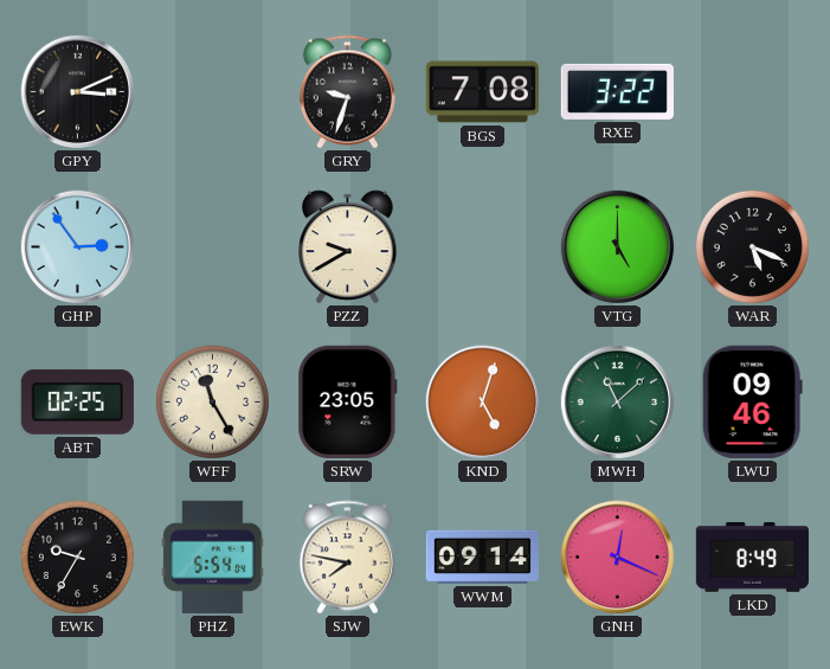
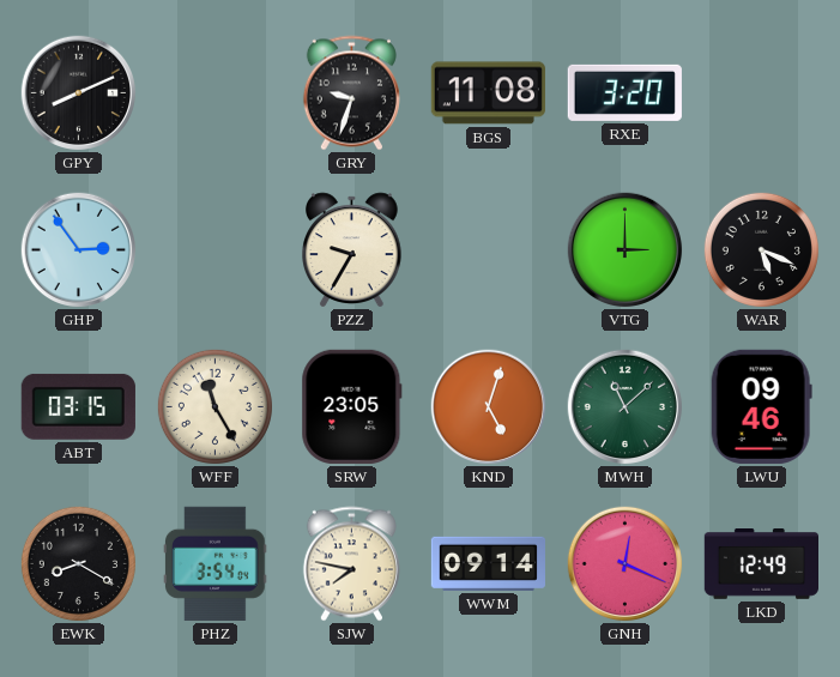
GPY: 3:11 -> 8:11
BGS: 7:08 -> 11:08
RXE: 3:22 -> 3:20
PZZ: 9:40 -> 9:35
VTG: 5:00 -> 3:00
ABT: 02:25 -> 03:15
EWK: 9:35 -> 8:20
PHZ: 5:54 -> 3:54
LKD: 8:49 -> 12:49
